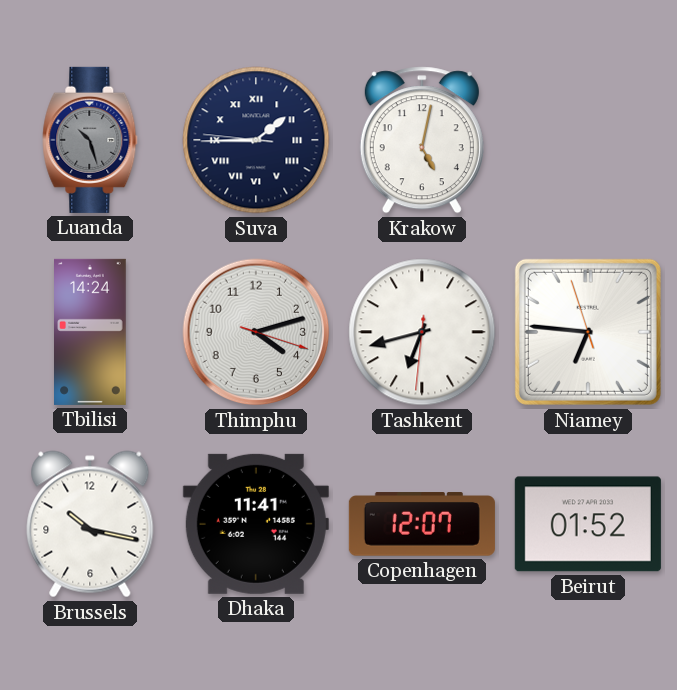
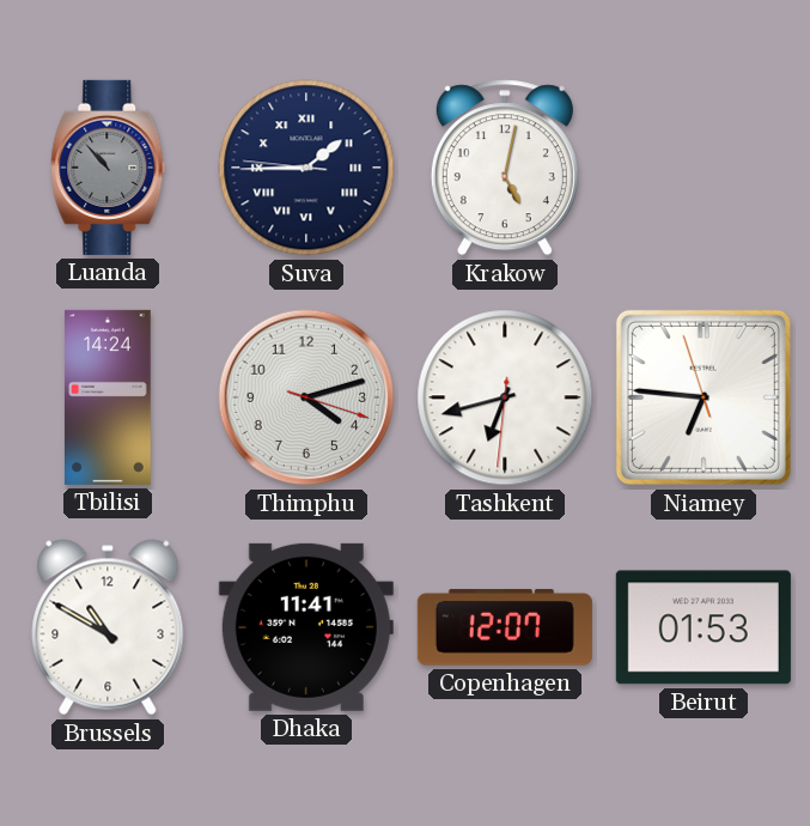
Luanda: 10:27 -> 10:53
Brussels: 10:17 -> 10:50
Beirut: 01:52 -> 01:53
